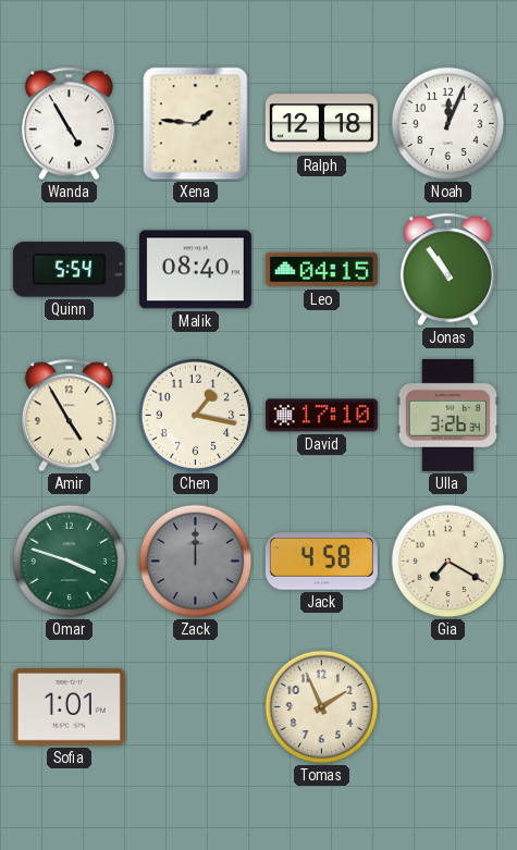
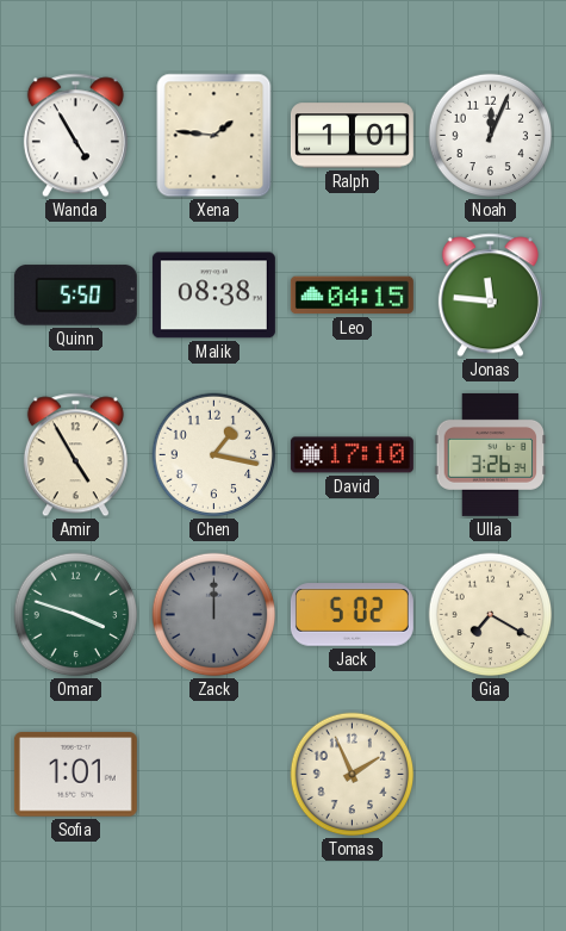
Ralph: 12:18 -> 1:01
Quinn: 5:54 -> 5:50
Malik: 08:40 -> 08:38
Jonas: 10:54 -> 11:46
Jack: 4:58 -> 5:02
